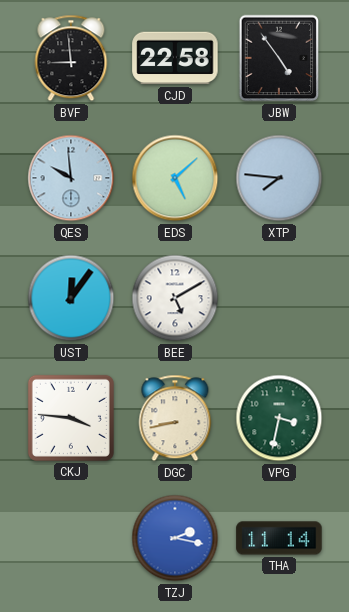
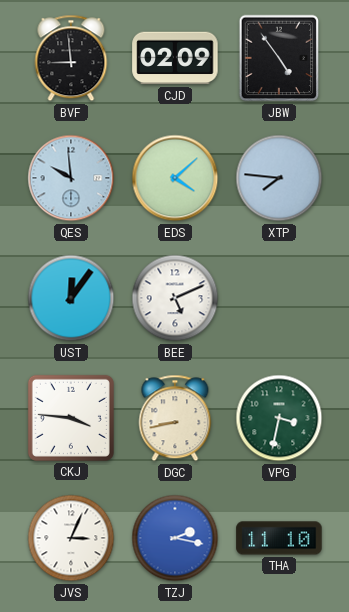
CJD: 22:58 -> 02:09
EDS: 5:08 -> 4:08
BEE: 5:10 -> 5:11
JVS: none -> 3:04
THA: 11:14 -> 11:10
